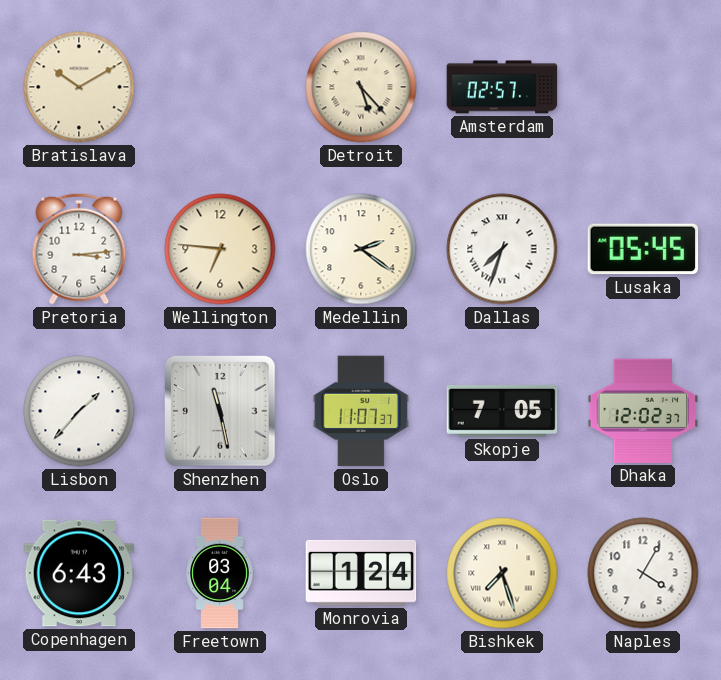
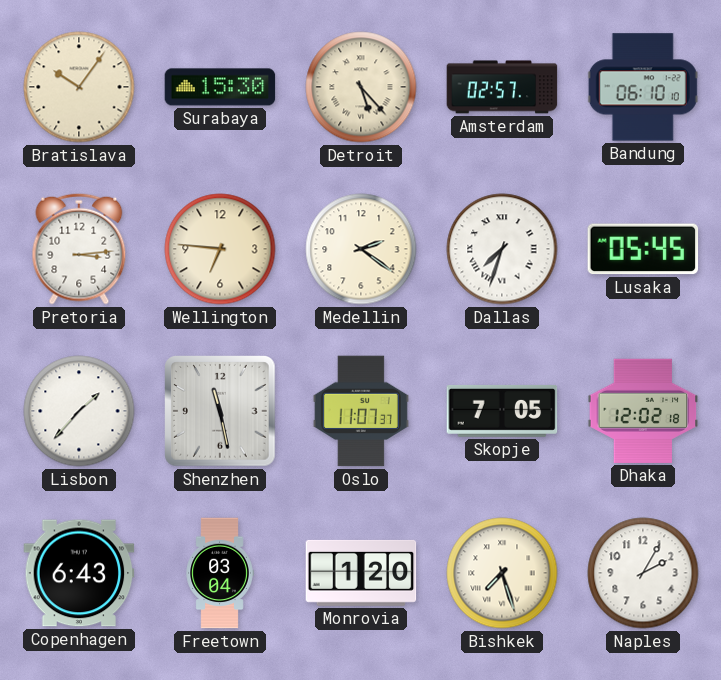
Bratislava: 10:10 -> 10:06
Surabaya: none -> 15:30
Bandung: none -> 06:10
Dhaka: 12:02:37 -> 12:02:18
Monrovia: 1:24 -> 1:20
Naples: 4:05 -> 2:05
